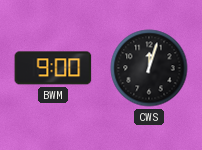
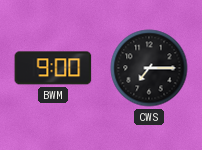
CWS: 12:03 -> 7:15
